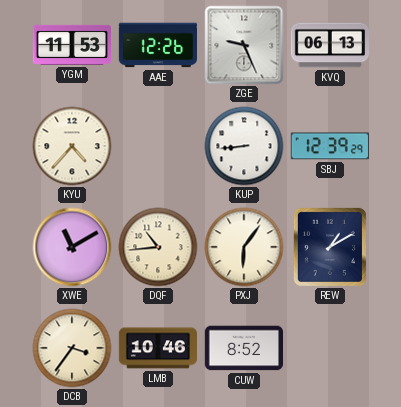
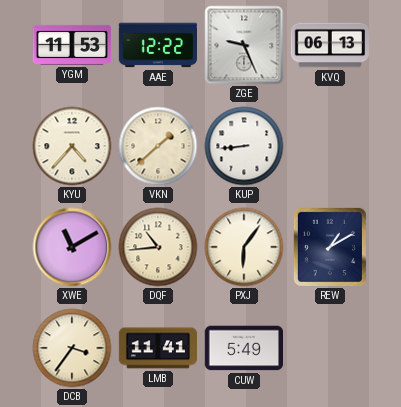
AAE: 12:26 -> 12:22
VKN: none -> 1:38
SBJ: 12:39 -> none
LMB: 10:46 -> 11:41
CUW: 8:52 -> 5:49
